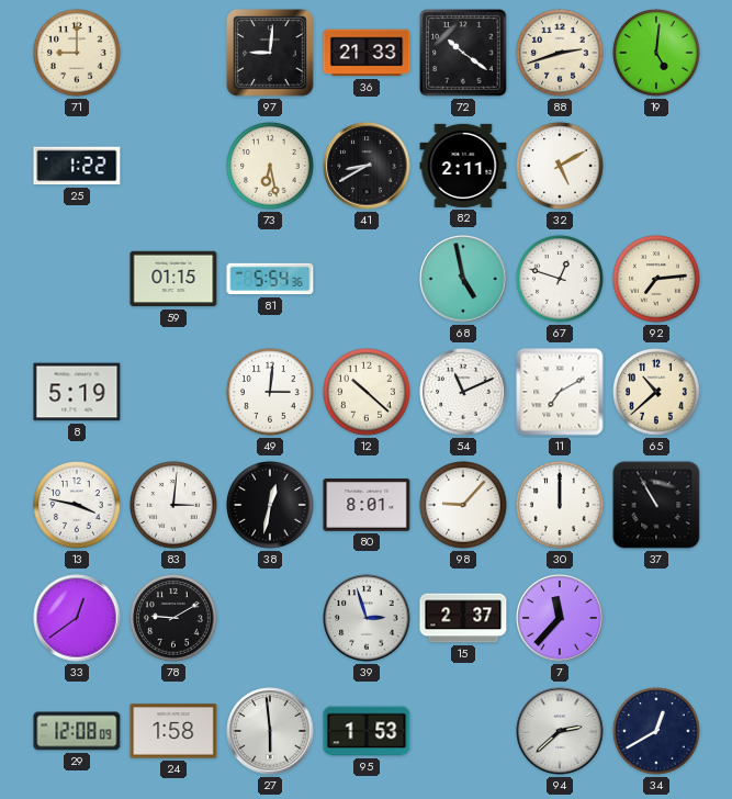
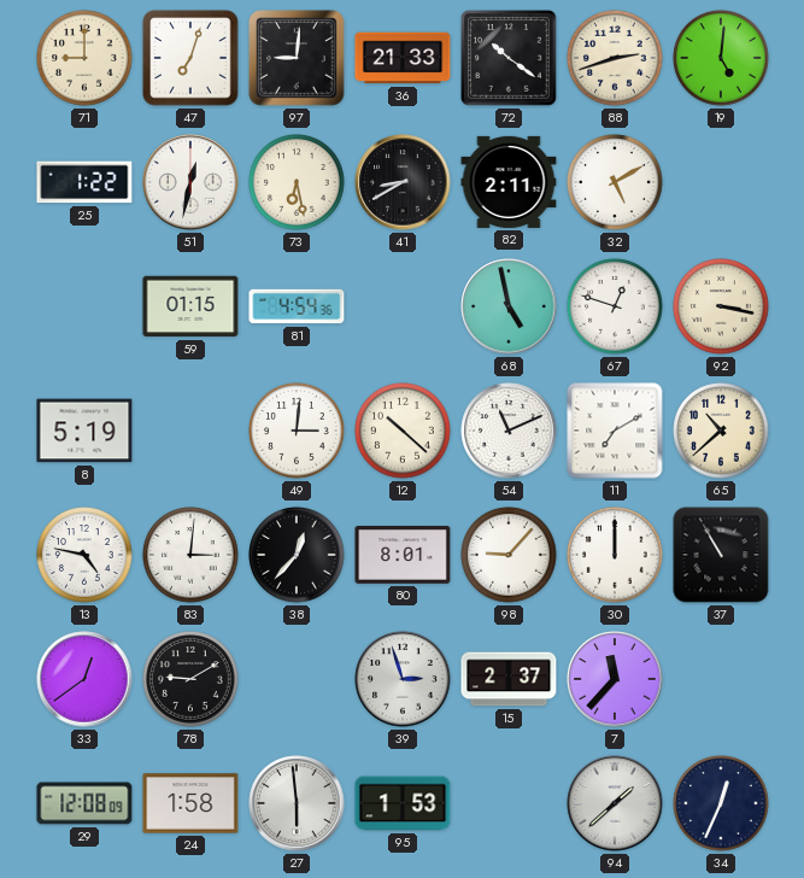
47: none -> 7:03
51: none -> 12:32
81: 5:54 -> 4:54
92: 7:14 -> 3:17
13: 3:47 -> 4:47
38: 12:32 -> 12:37
94: 2:38 -> 1:38
34: 12:40 -> 12:34
